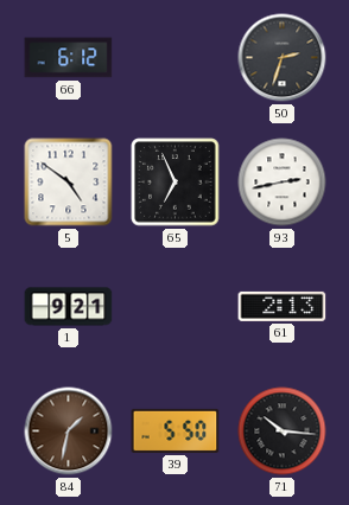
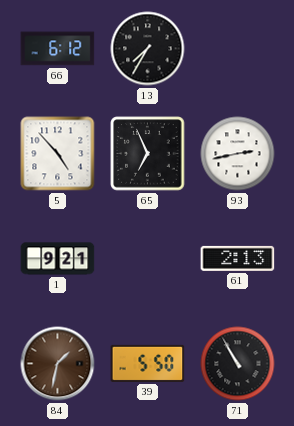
13: none -> 7:35
50: 2:33 -> none
5: 4:51 -> 4:53
71: 10:16 -> 10:55
